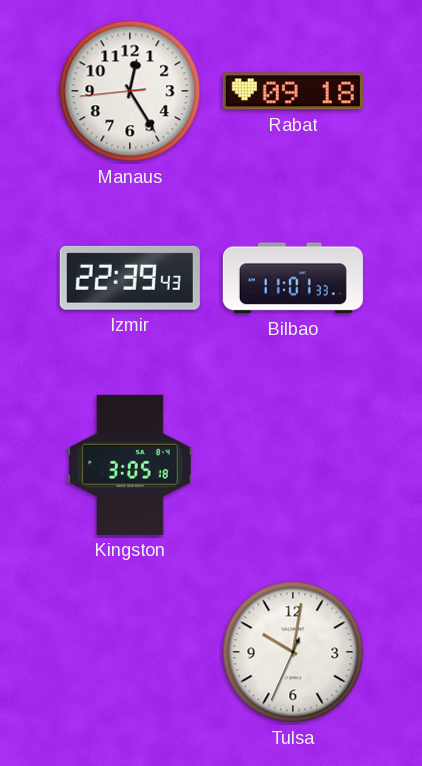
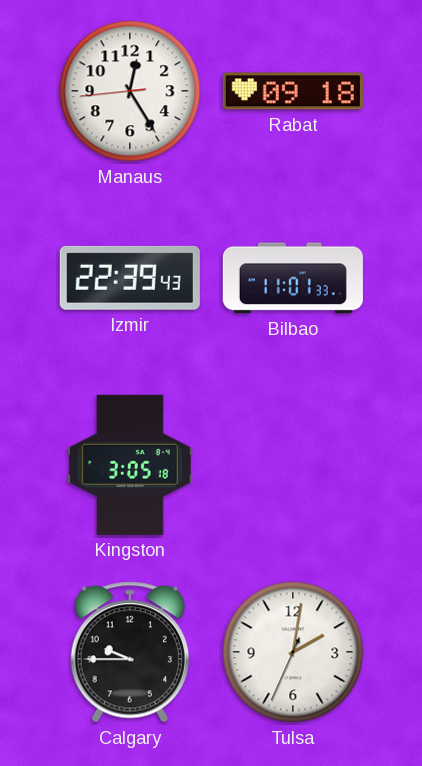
Calgary: none -> 9:45
Tulsa: 10:01 -> 2:01
